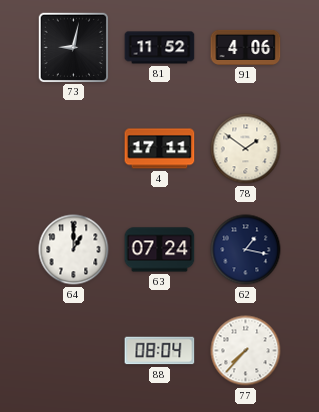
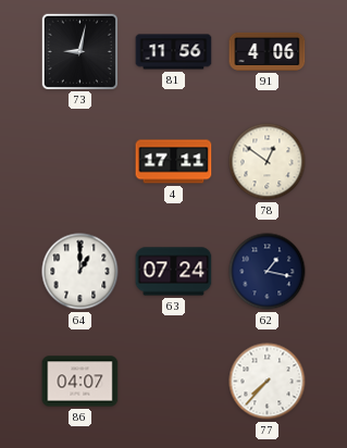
81: 11:52 -> 11:56
78: 1:51 -> 12:51
86: none -> 04:07
88: 08:04 -> none
